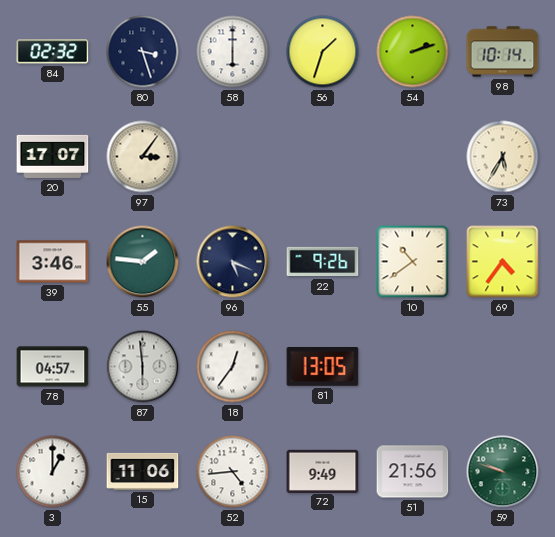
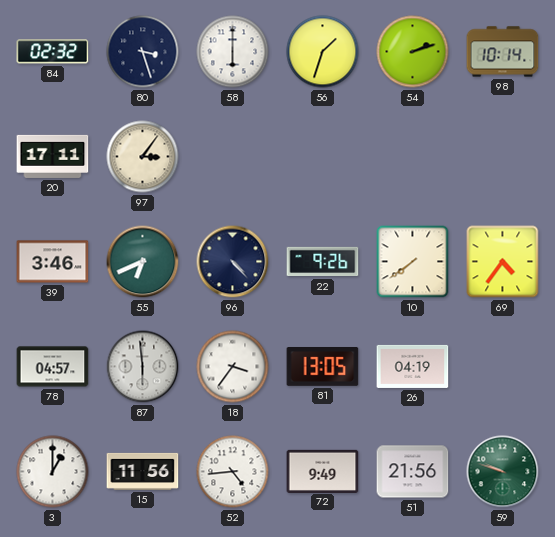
20: 17:07 -> 17:11
73: 5:35 -> none
55: 1:46 -> 6:41
96: 5:19 -> 4:23
10: 10:39 -> 7:39
18: 12:36 -> 3:36
26: none -> 04:19
15: 11:06 -> 11:56
